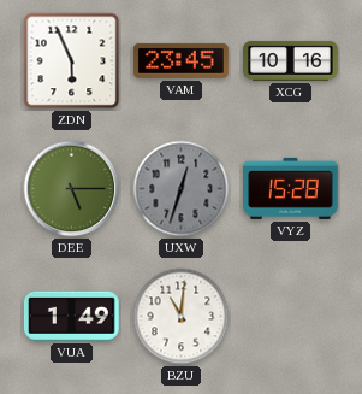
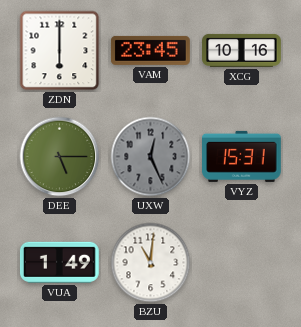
ZDN: 5:56 -> 6:00
UXW: 12:33 -> 12:26
VYZ: 15:28 -> 15:31
